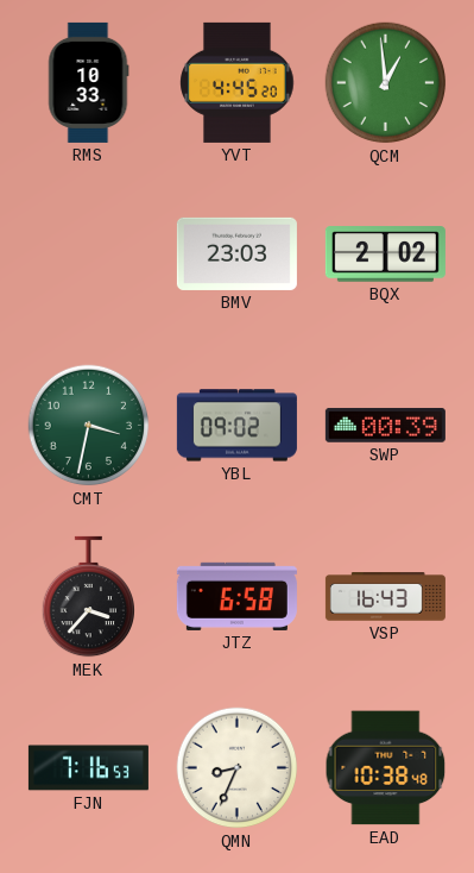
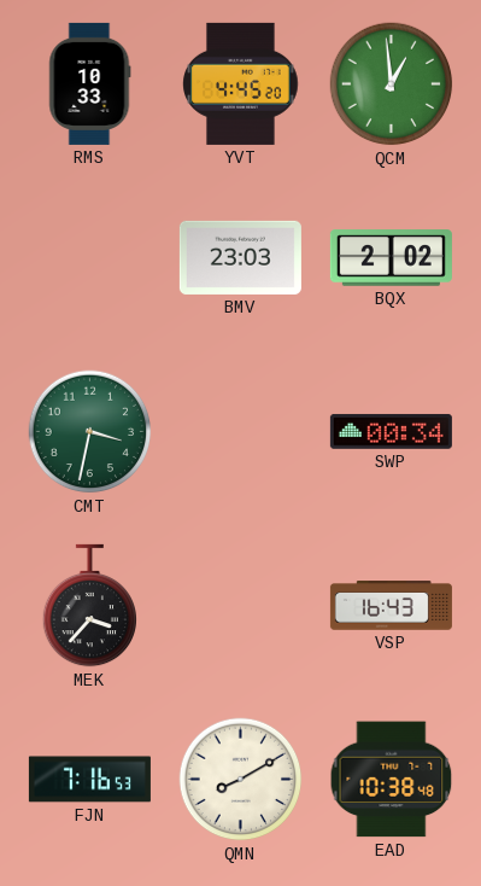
YBL: 09:02 -> none
SWP: 00:39 -> 00:34
JTZ: 6:58 -> none
QMN: 8:34 -> 8:10
